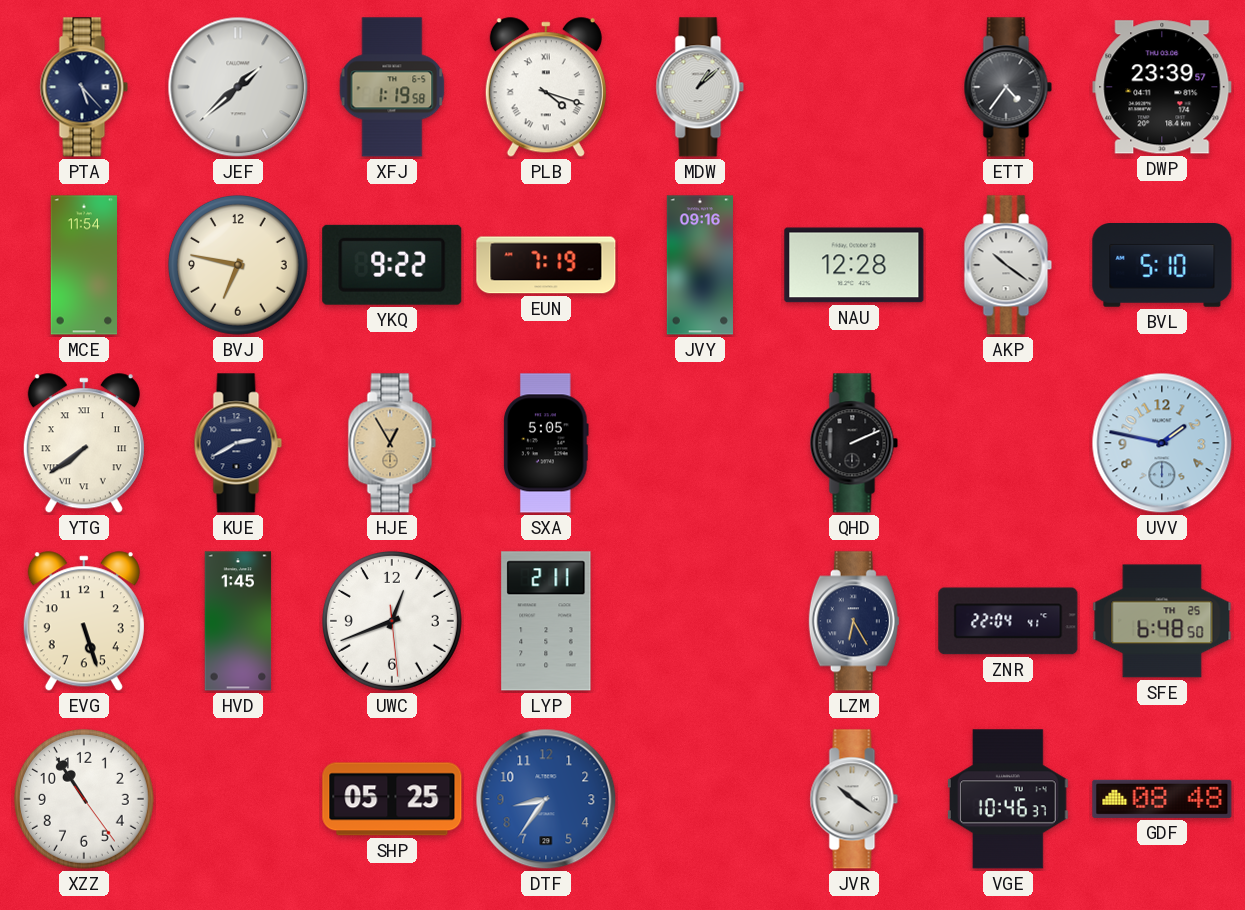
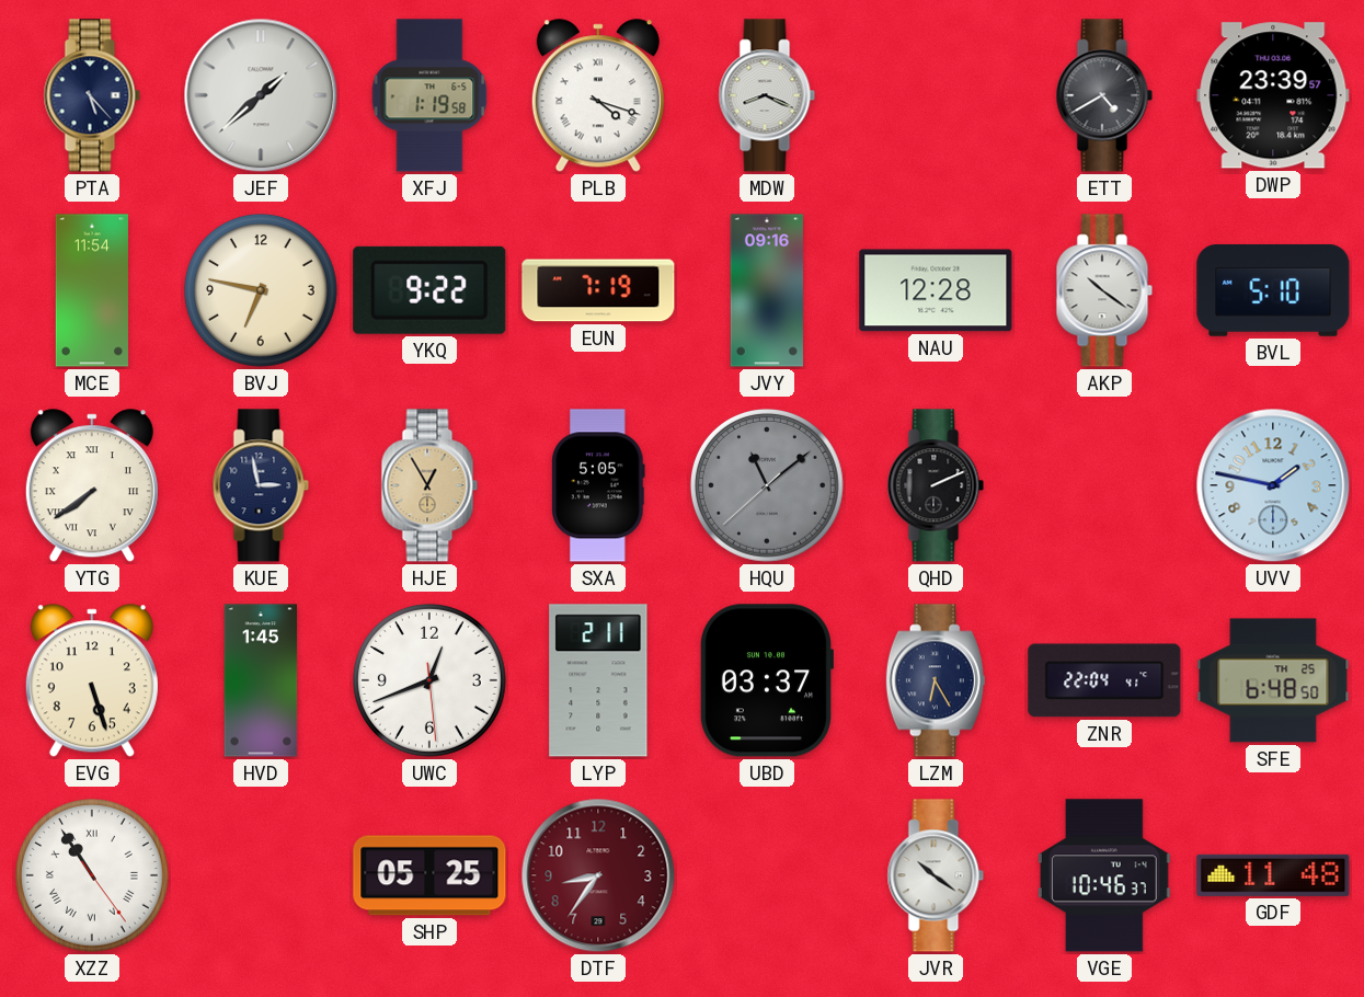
MDW: 1:08 -> 8:19
ETT: 4:36 -> 4:40
KUE: 2:40 -> 2:58
HQU: none -> 11:08
UBD: none -> 03:37
XZZ numerals: Arabic -> Roman
DTF dial: blue -> burgundy
GDF: 08:48 -> 11:48
